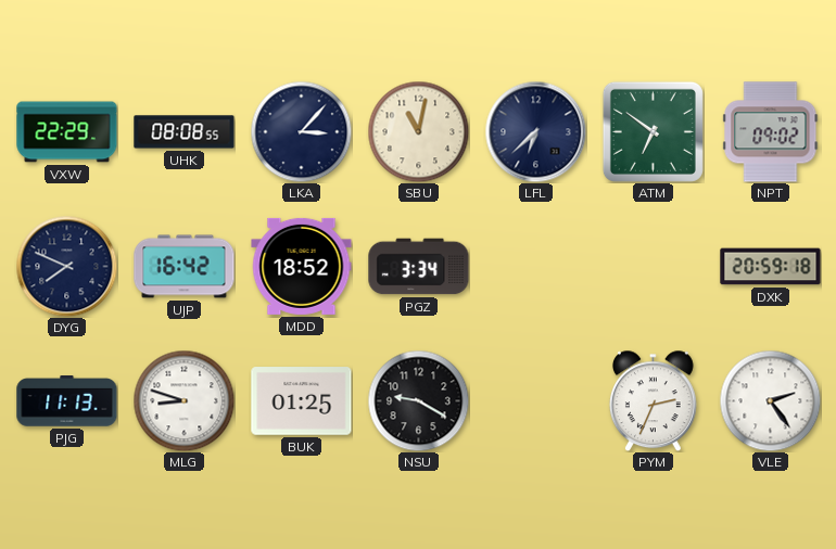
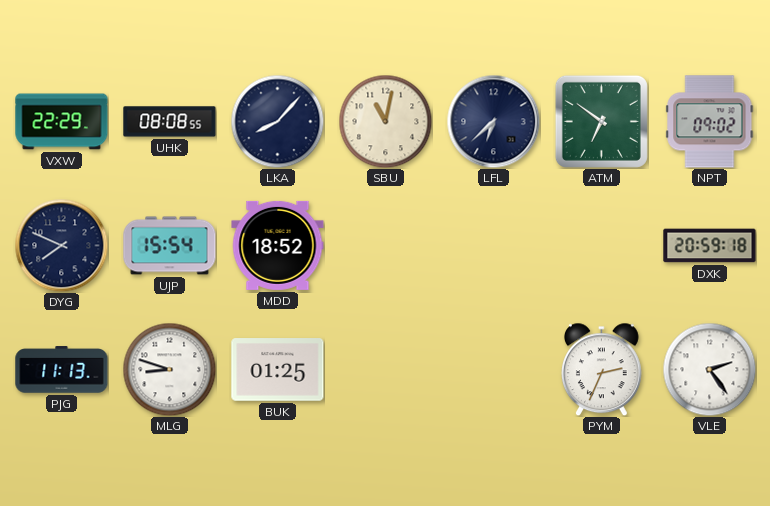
LKA: 3:07 -> 8:07
UJP: 16:42 -> 15:54
PGZ: 3:34 -> none
NSU: 9:20 -> none
